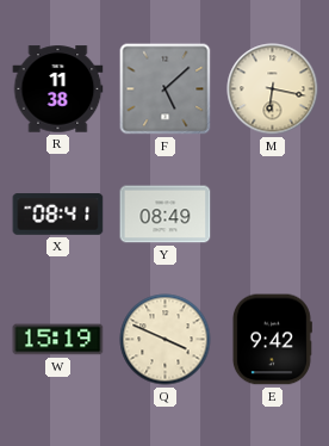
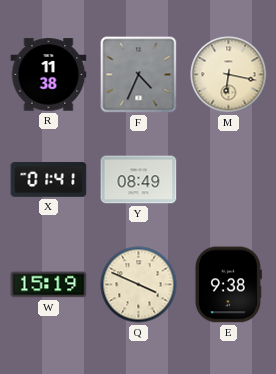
F: 5:08 -> 4:34
X: 08:41 -> 01:41
E: 9:42 -> 9:38
